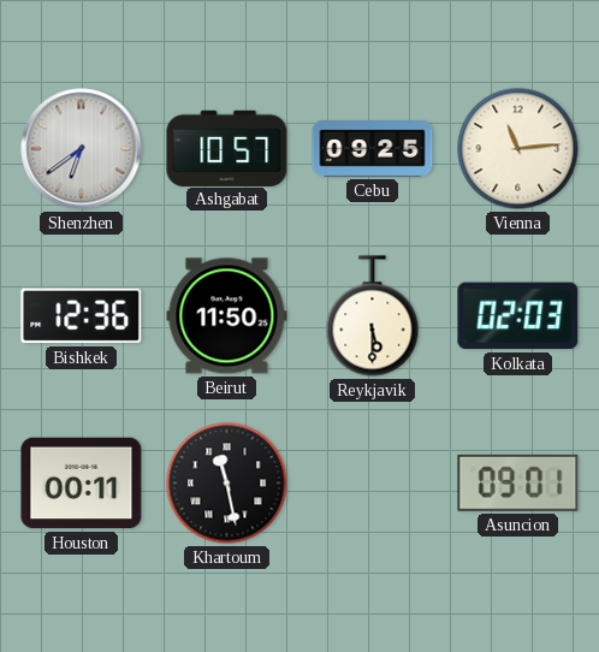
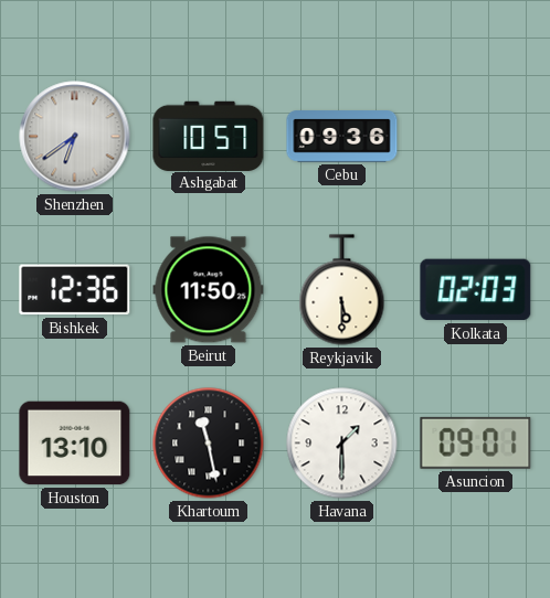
Cebu: 09:25 -> 09:36
Vienna: 11:14 -> none
Houston: 00:11 -> 13:10
Havana: none -> 1:30
